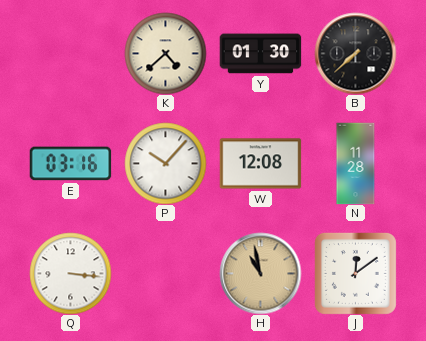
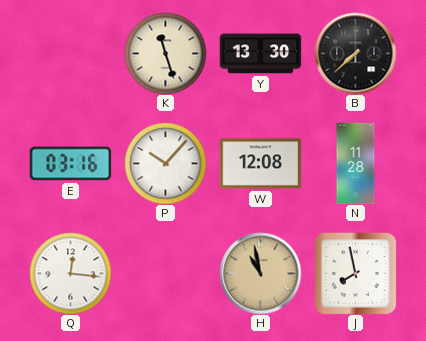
K: 4:38 -> 11:27
Y: 01:30 -> 13:30
Q: 3:16 -> 12:16
J: 12:09 -> 7:58
